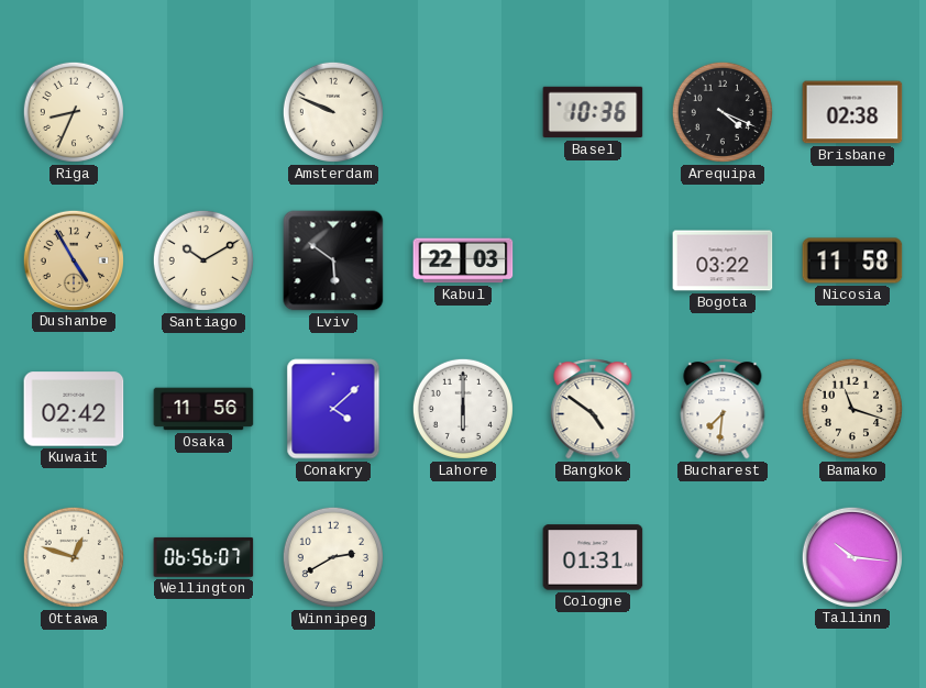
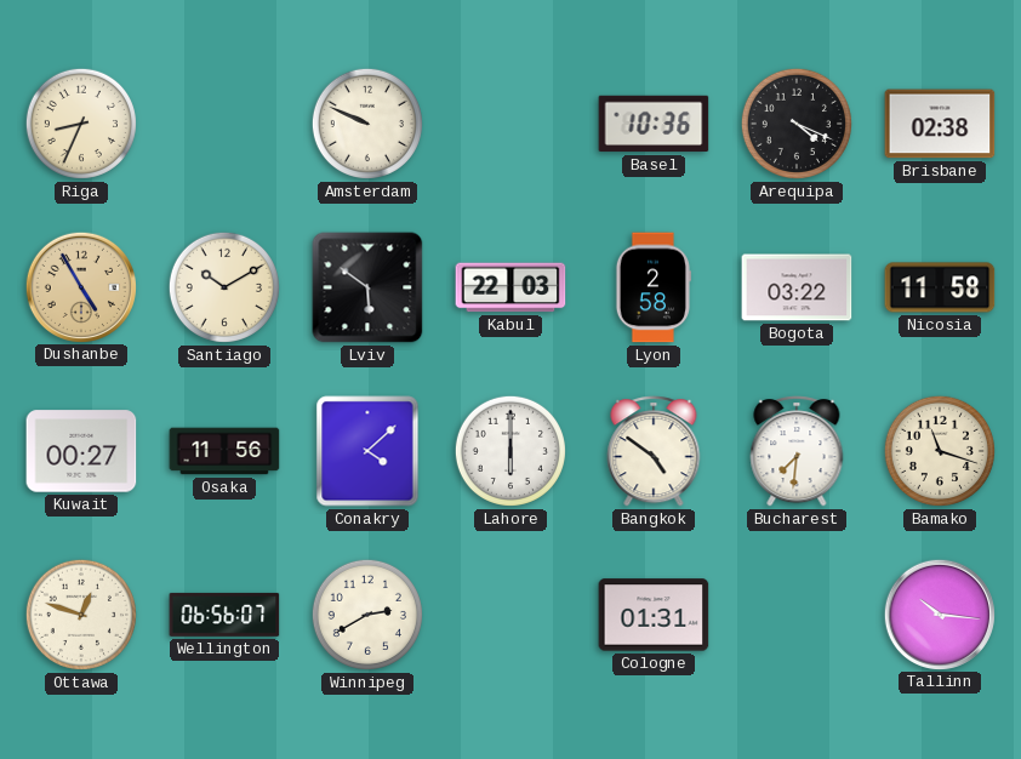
Lyon: none -> 2:58
Kuwait: 02:42 -> 00:27
